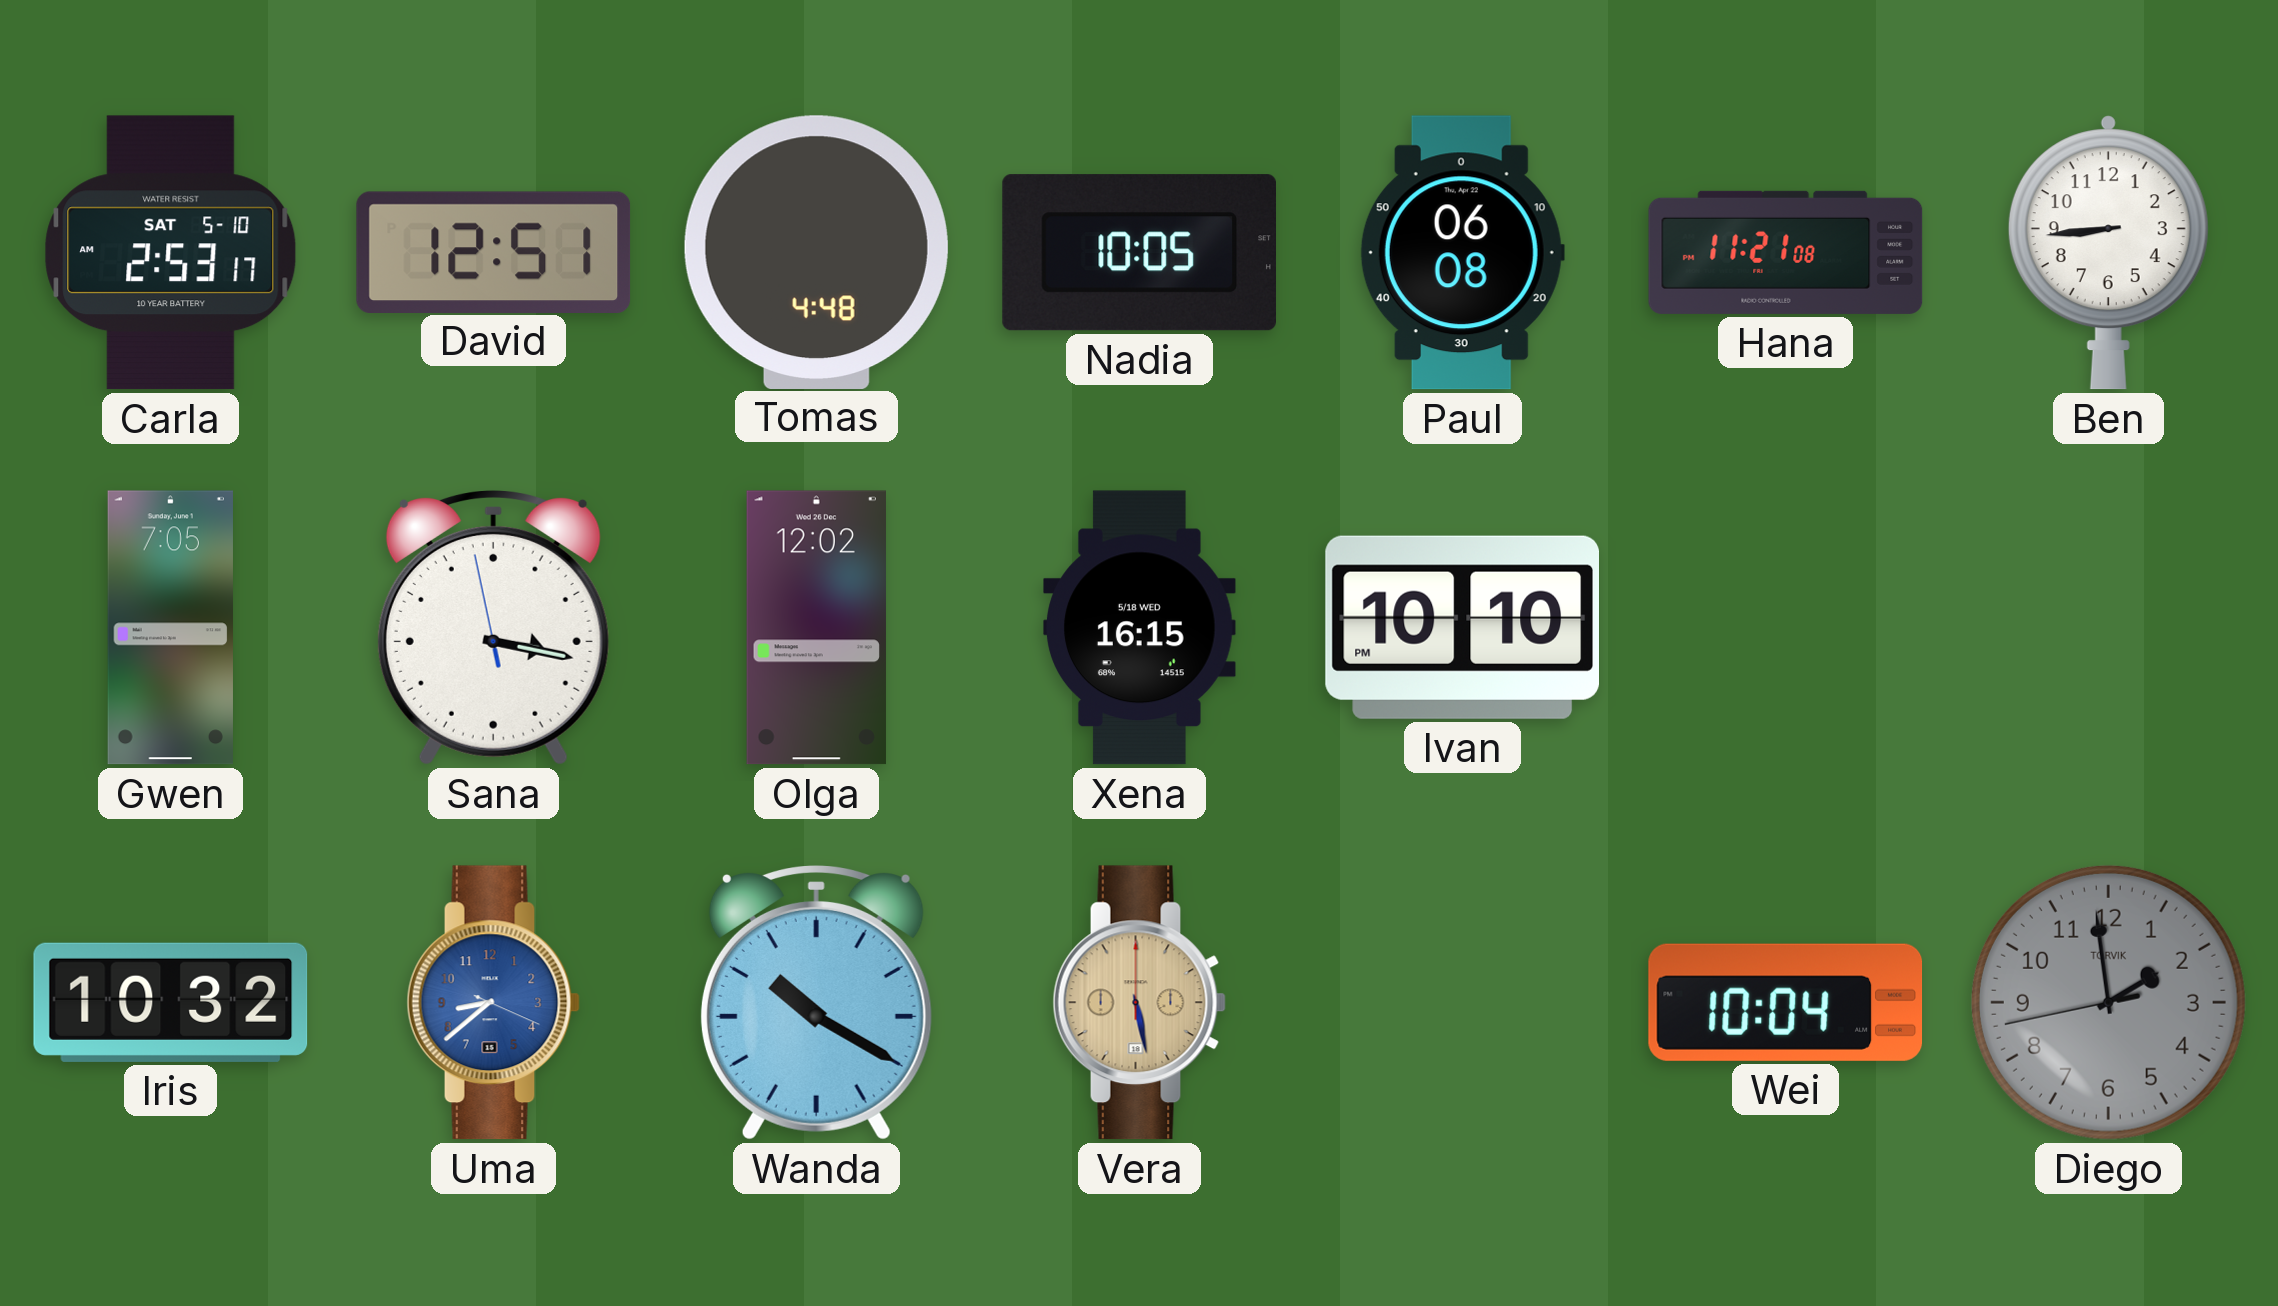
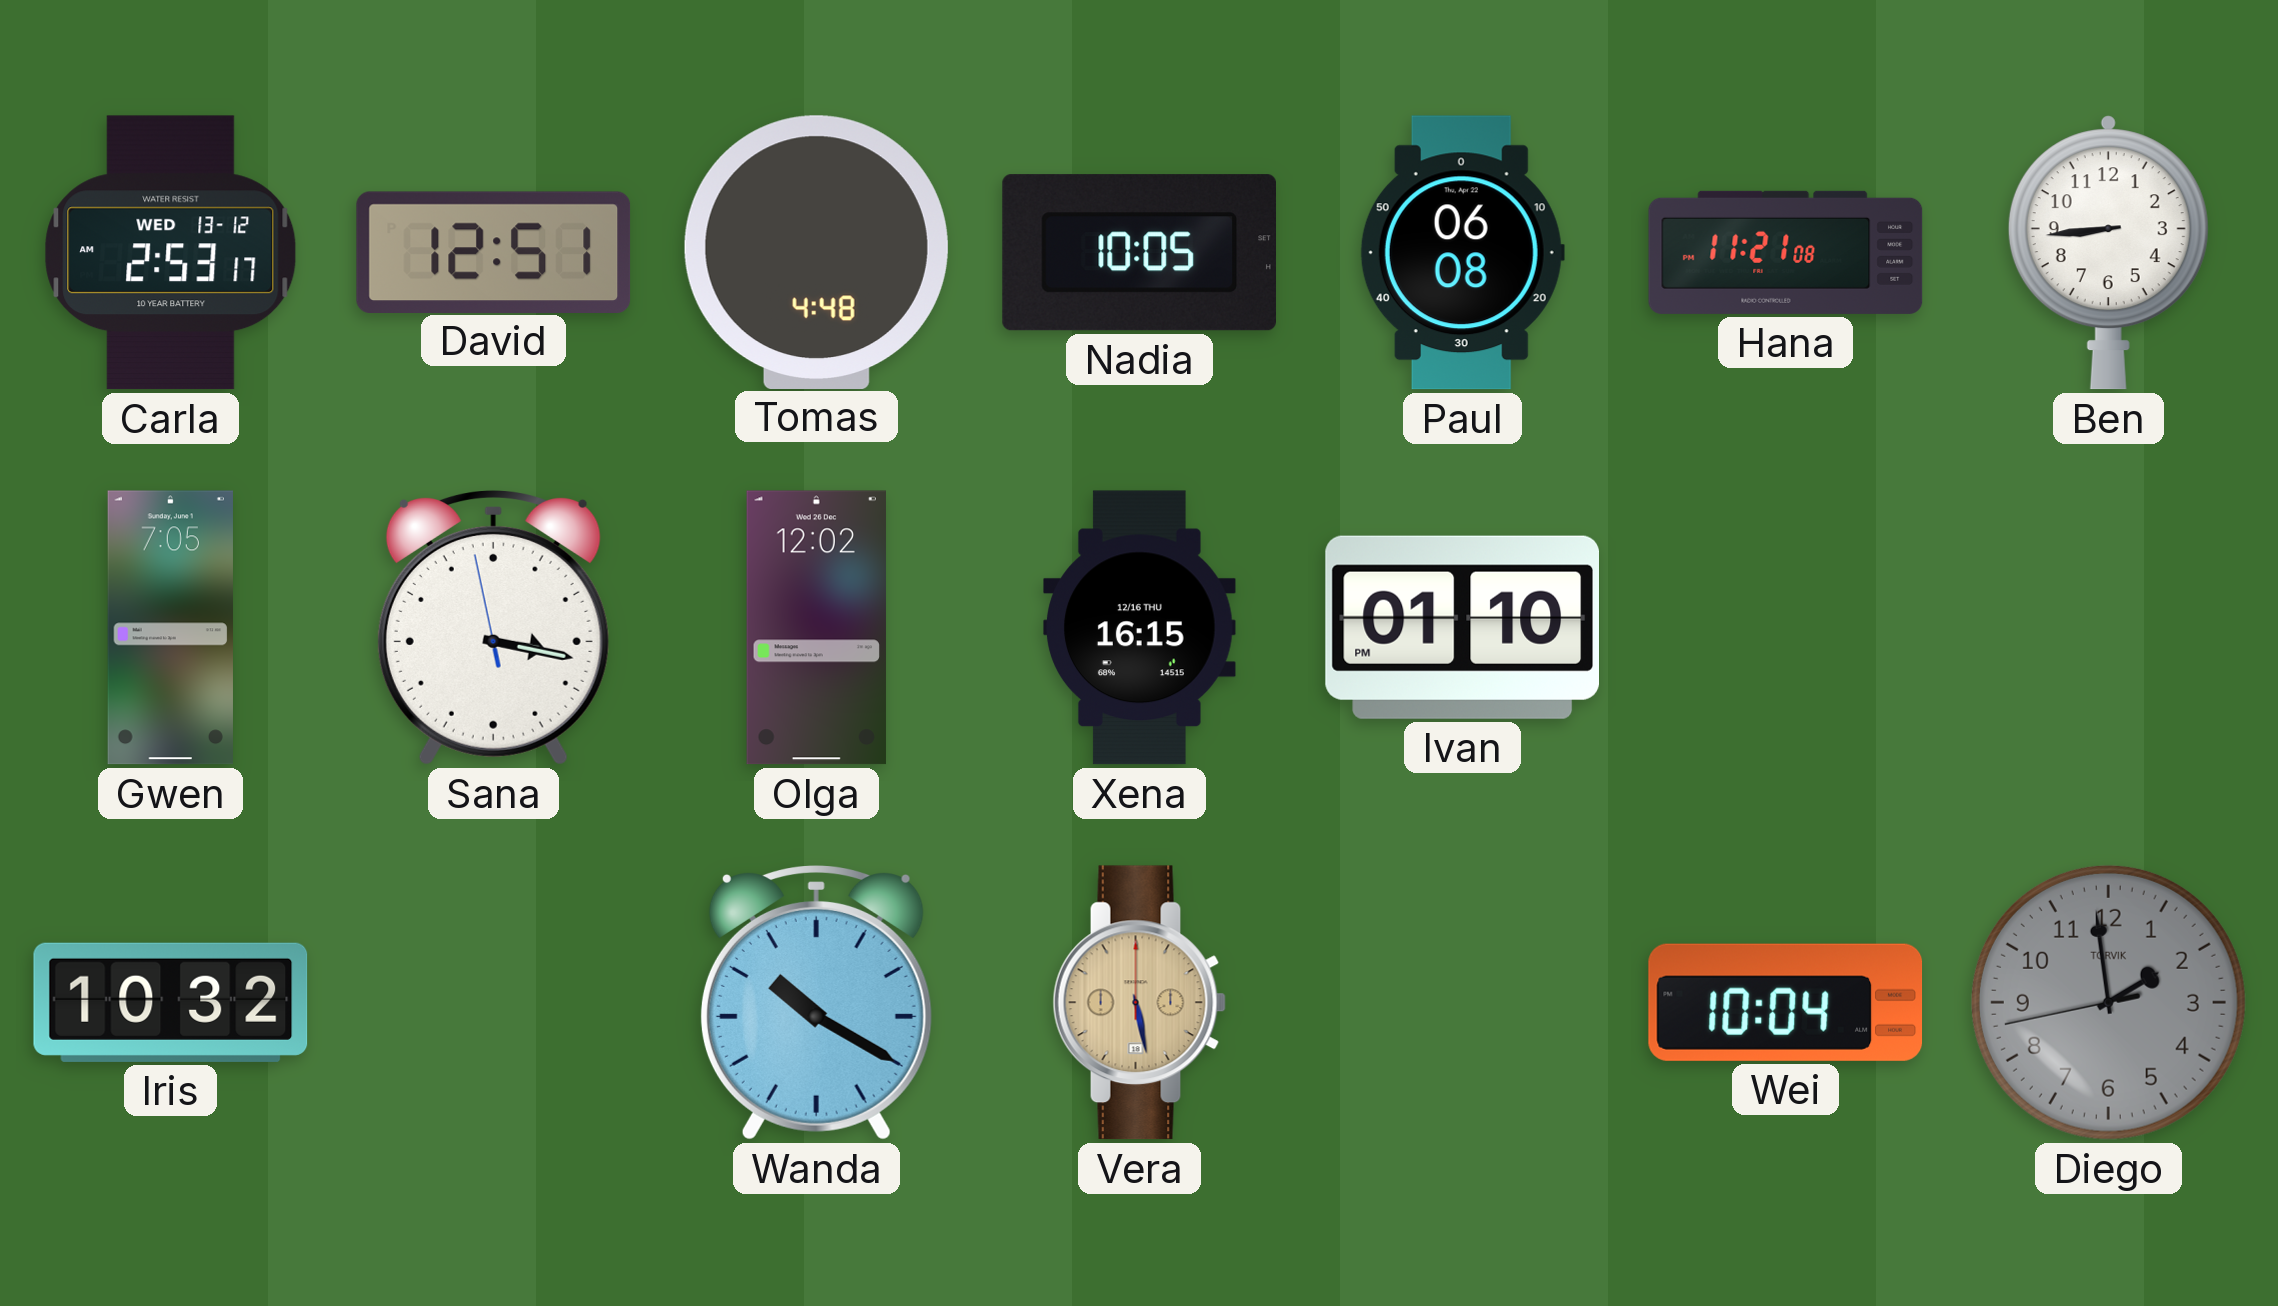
Carla date: SAT 5-10 -> WED 13-12
Xena date: 5/18 WED -> 12/16 THU
Ivan: 10:10 -> 01:10
Uma: 8:38 -> none
